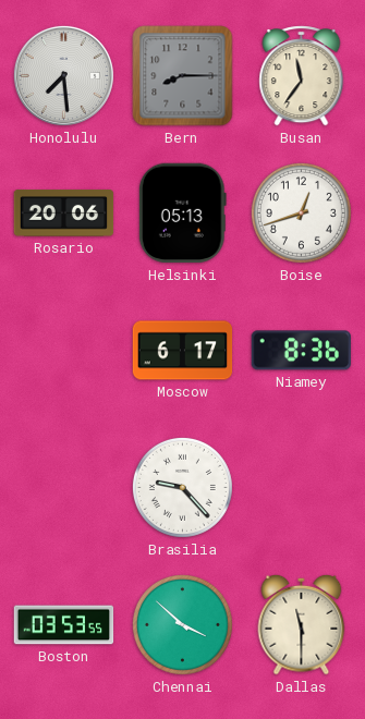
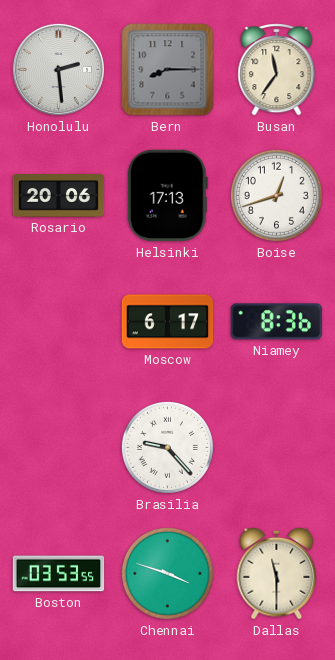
Honolulu: 7:29 -> 2:29
Helsinki: 05:13 -> 17:13
Chennai: 3:52 -> 3:48
